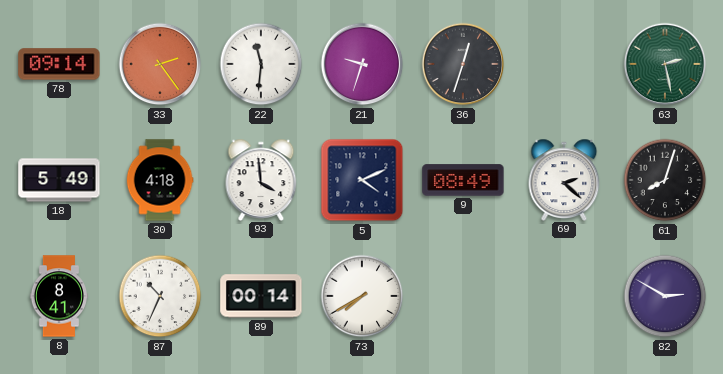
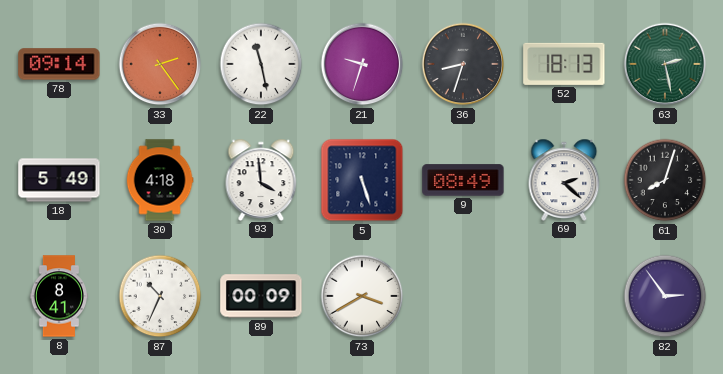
22: 11:31 -> 11:28
36: 12:33 -> 8:33
52: none -> 18:13
5: 4:11 -> 5:27
89: 00:14 -> 00:09
73: 7:40 -> 3:40
82: 2:50 -> 2:54
